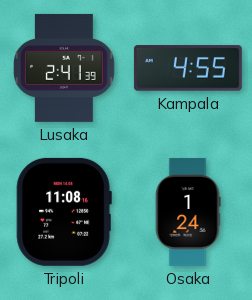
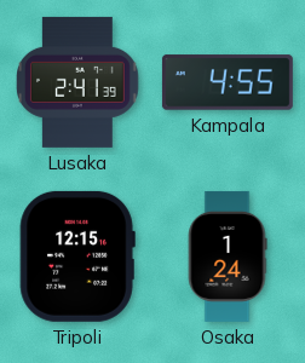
Tripoli: 11:08 -> 12:15
